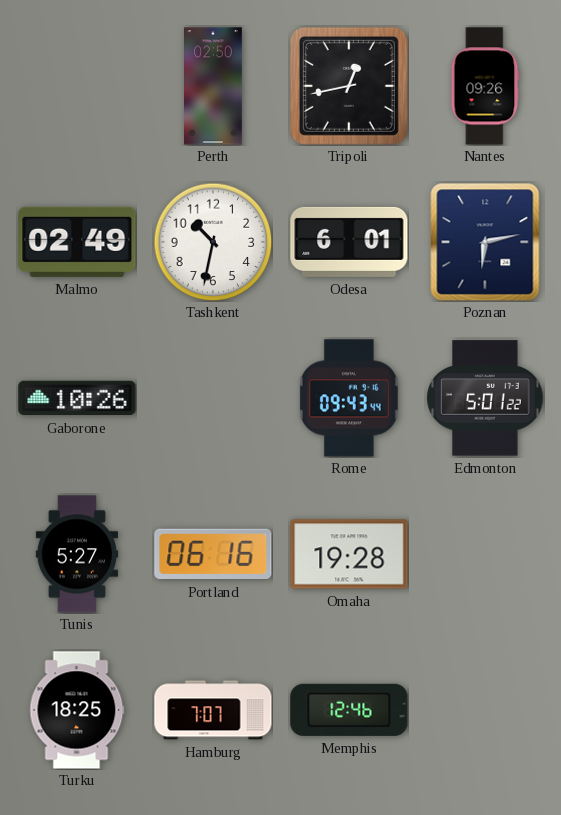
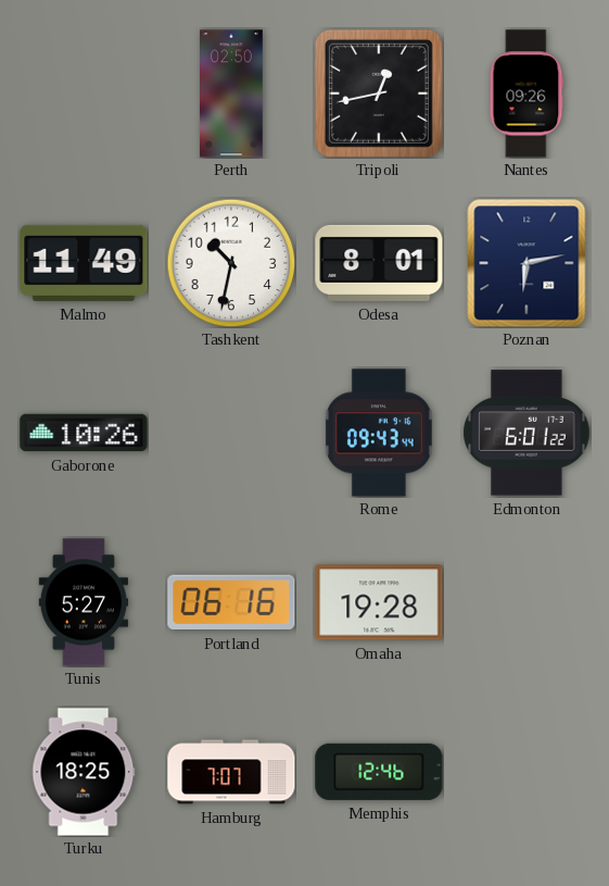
Malmo: 02:49 -> 11:49
Odesa: 6:01 -> 8:01
Edmonton: 5:01 -> 6:01
